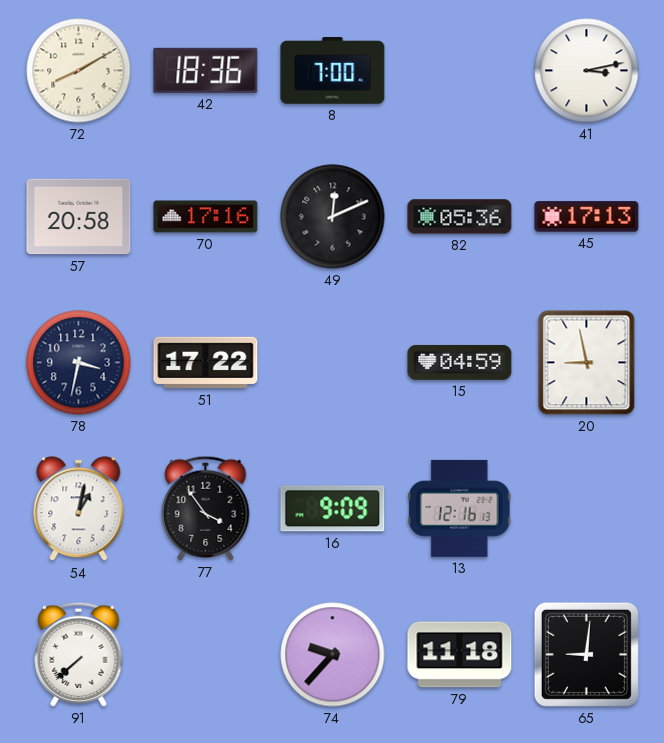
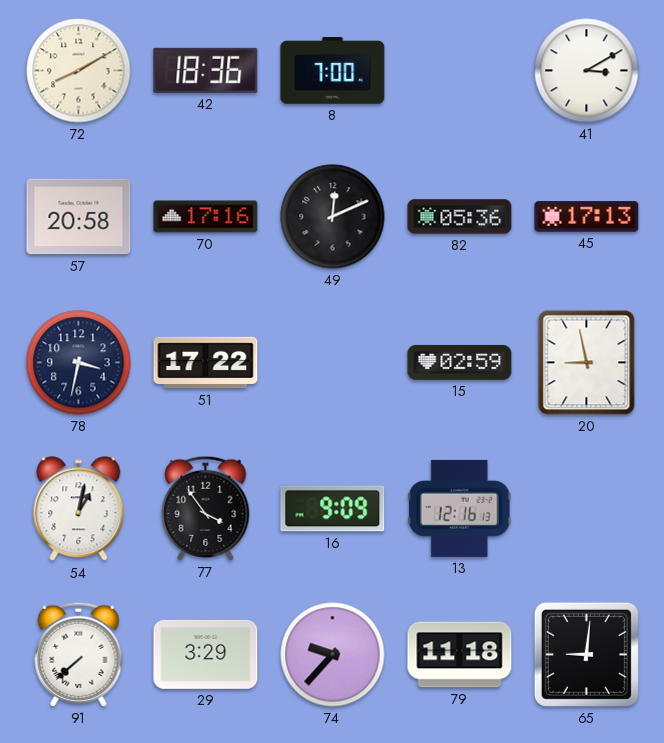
41: 3:13 -> 3:10
15: 04:59 -> 02:59
29: none -> 3:29
